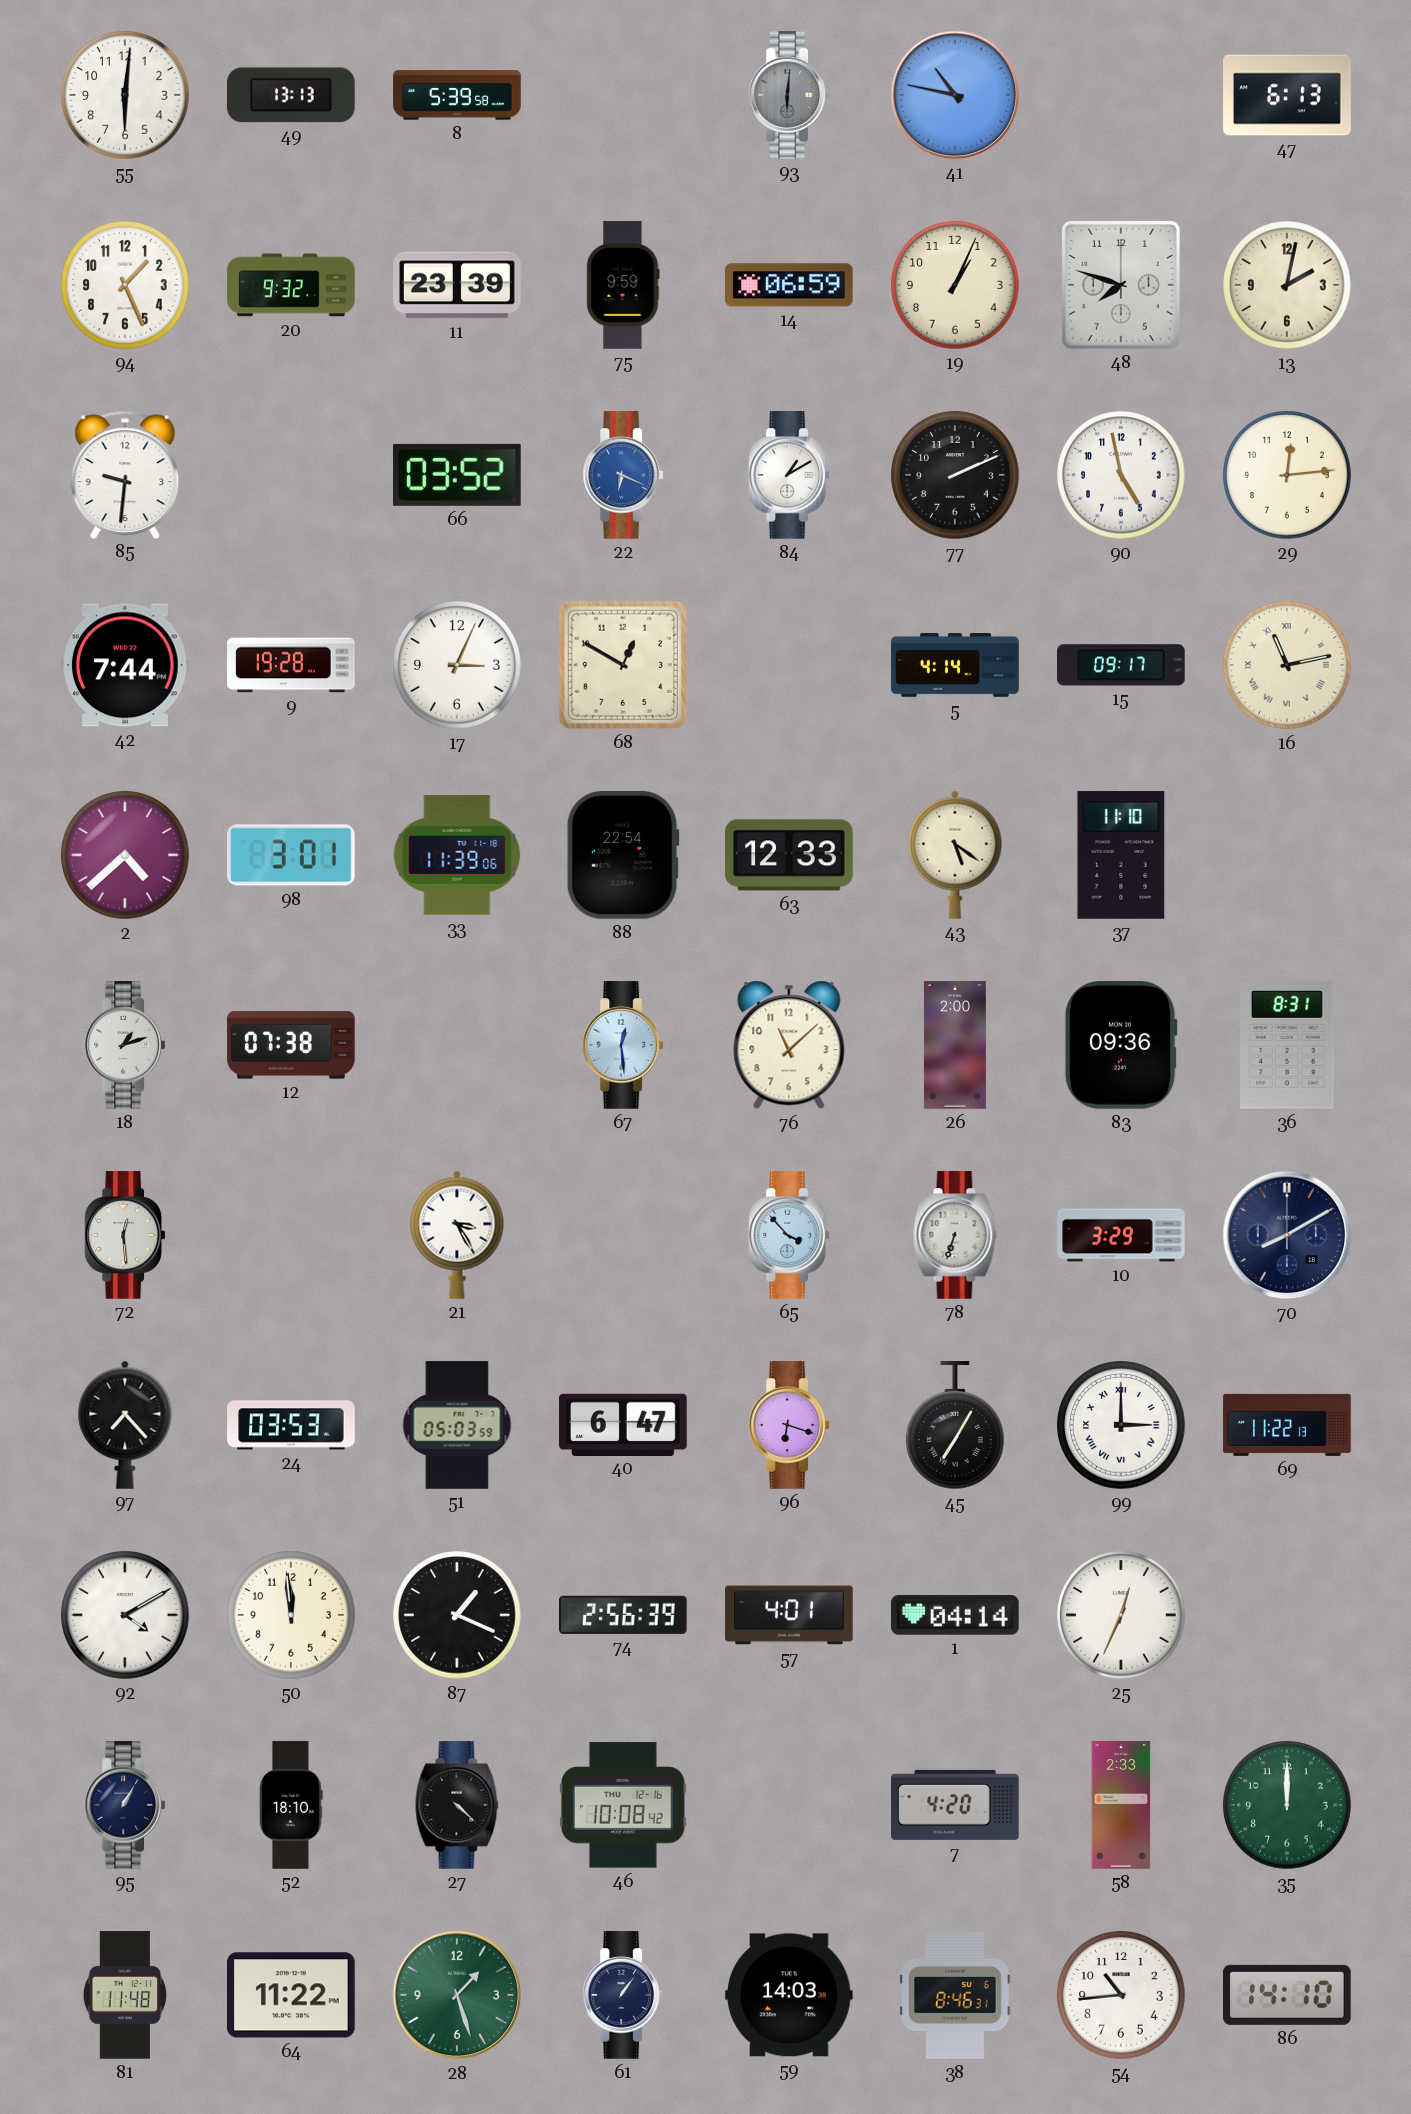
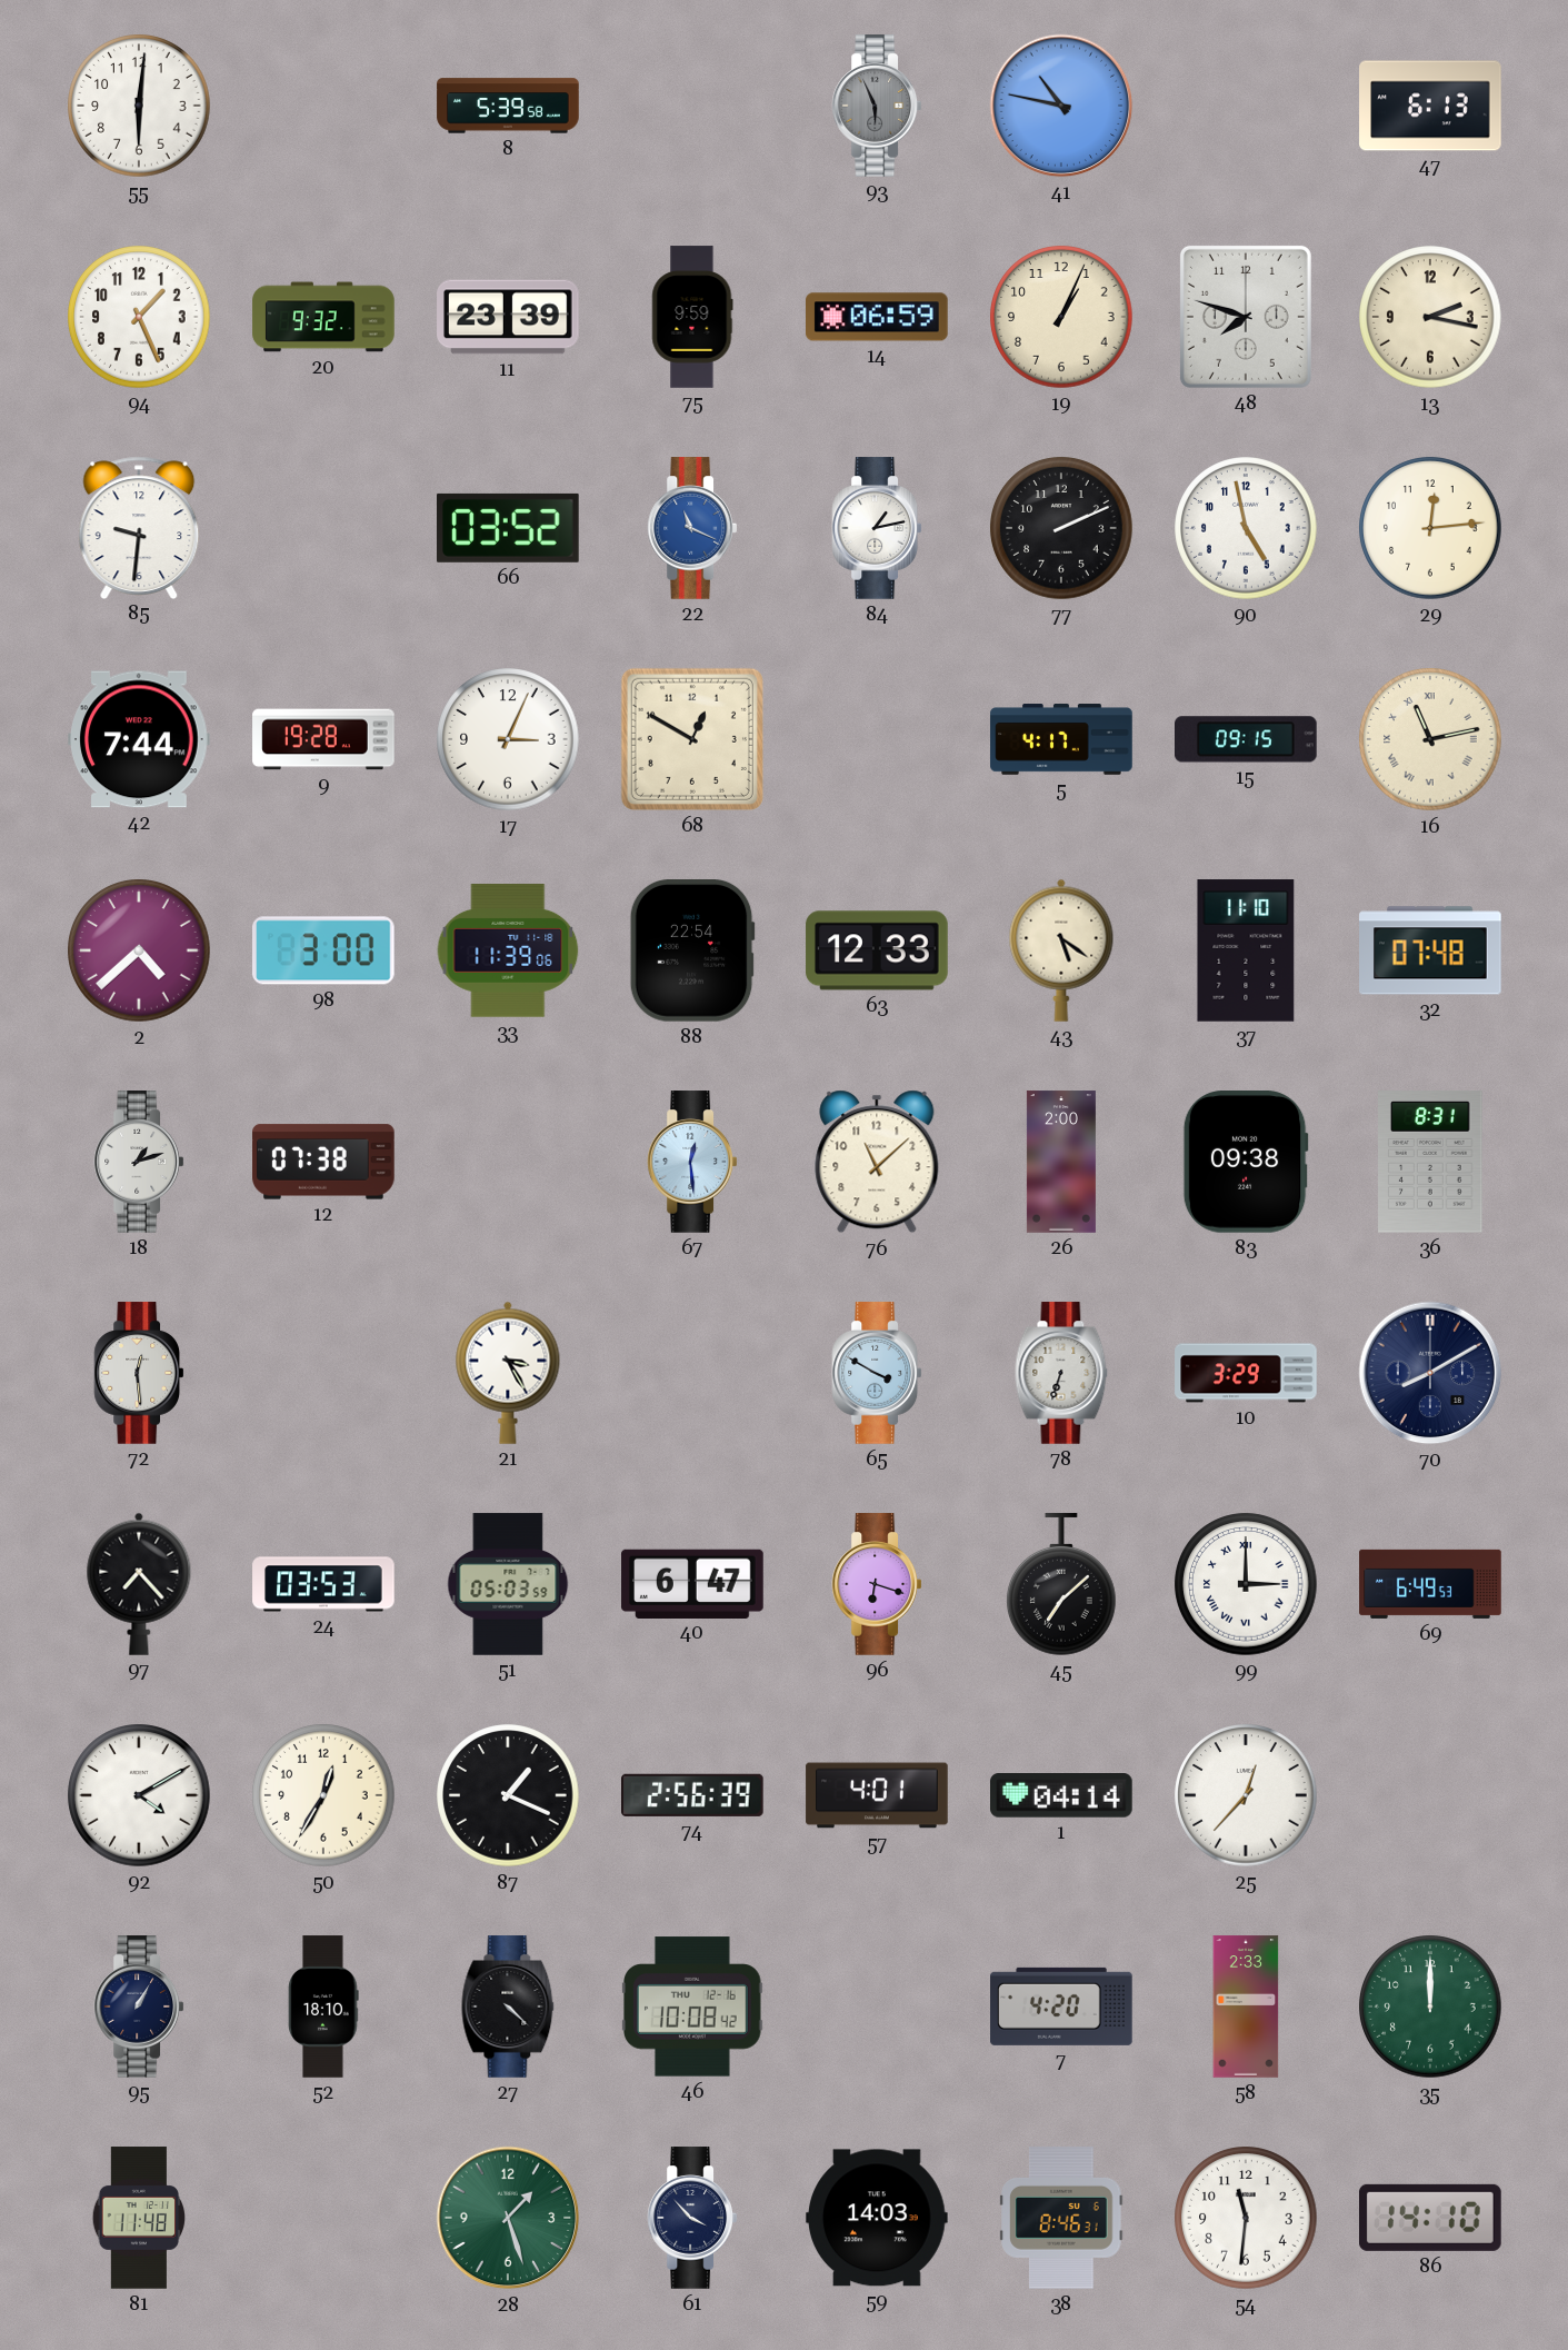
49: 13:13 -> none
93: 6:01 -> 5:56
13: 2:02 -> 2:17
22: 6:19 -> 11:19
84: 1:10 -> 1:13
5: 4:14 -> 4:17
15: 09:17 -> 09:15
98: 3:01 -> 3:00
32: none -> 07:48
83: 09:36 -> 09:38
65: 3:53 -> 3:50
45: 7:05 -> 7:08
69: 11:22 -> 6:49
50: 11:59 -> 12:35
25: 12:34 -> 12:37
64: 11:22 -> none
61: 1:06 -> 3:53
54: 10:44 -> 11:31
